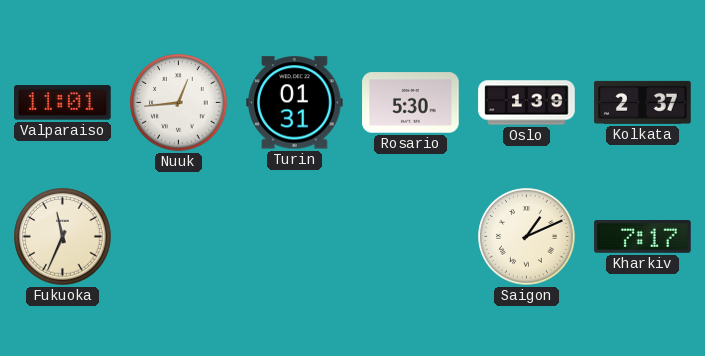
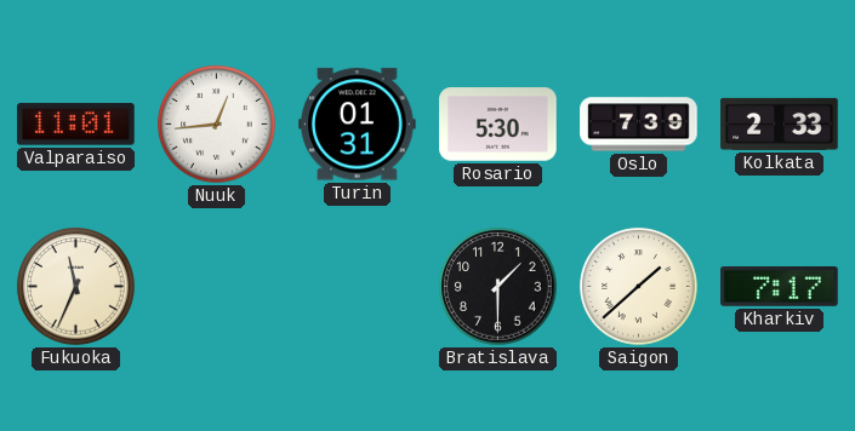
Oslo: 1:39 -> 7:39
Kolkata: 2:37 -> 2:33
Bratislava: none -> 1:30
Saigon: 1:11 -> 1:38
